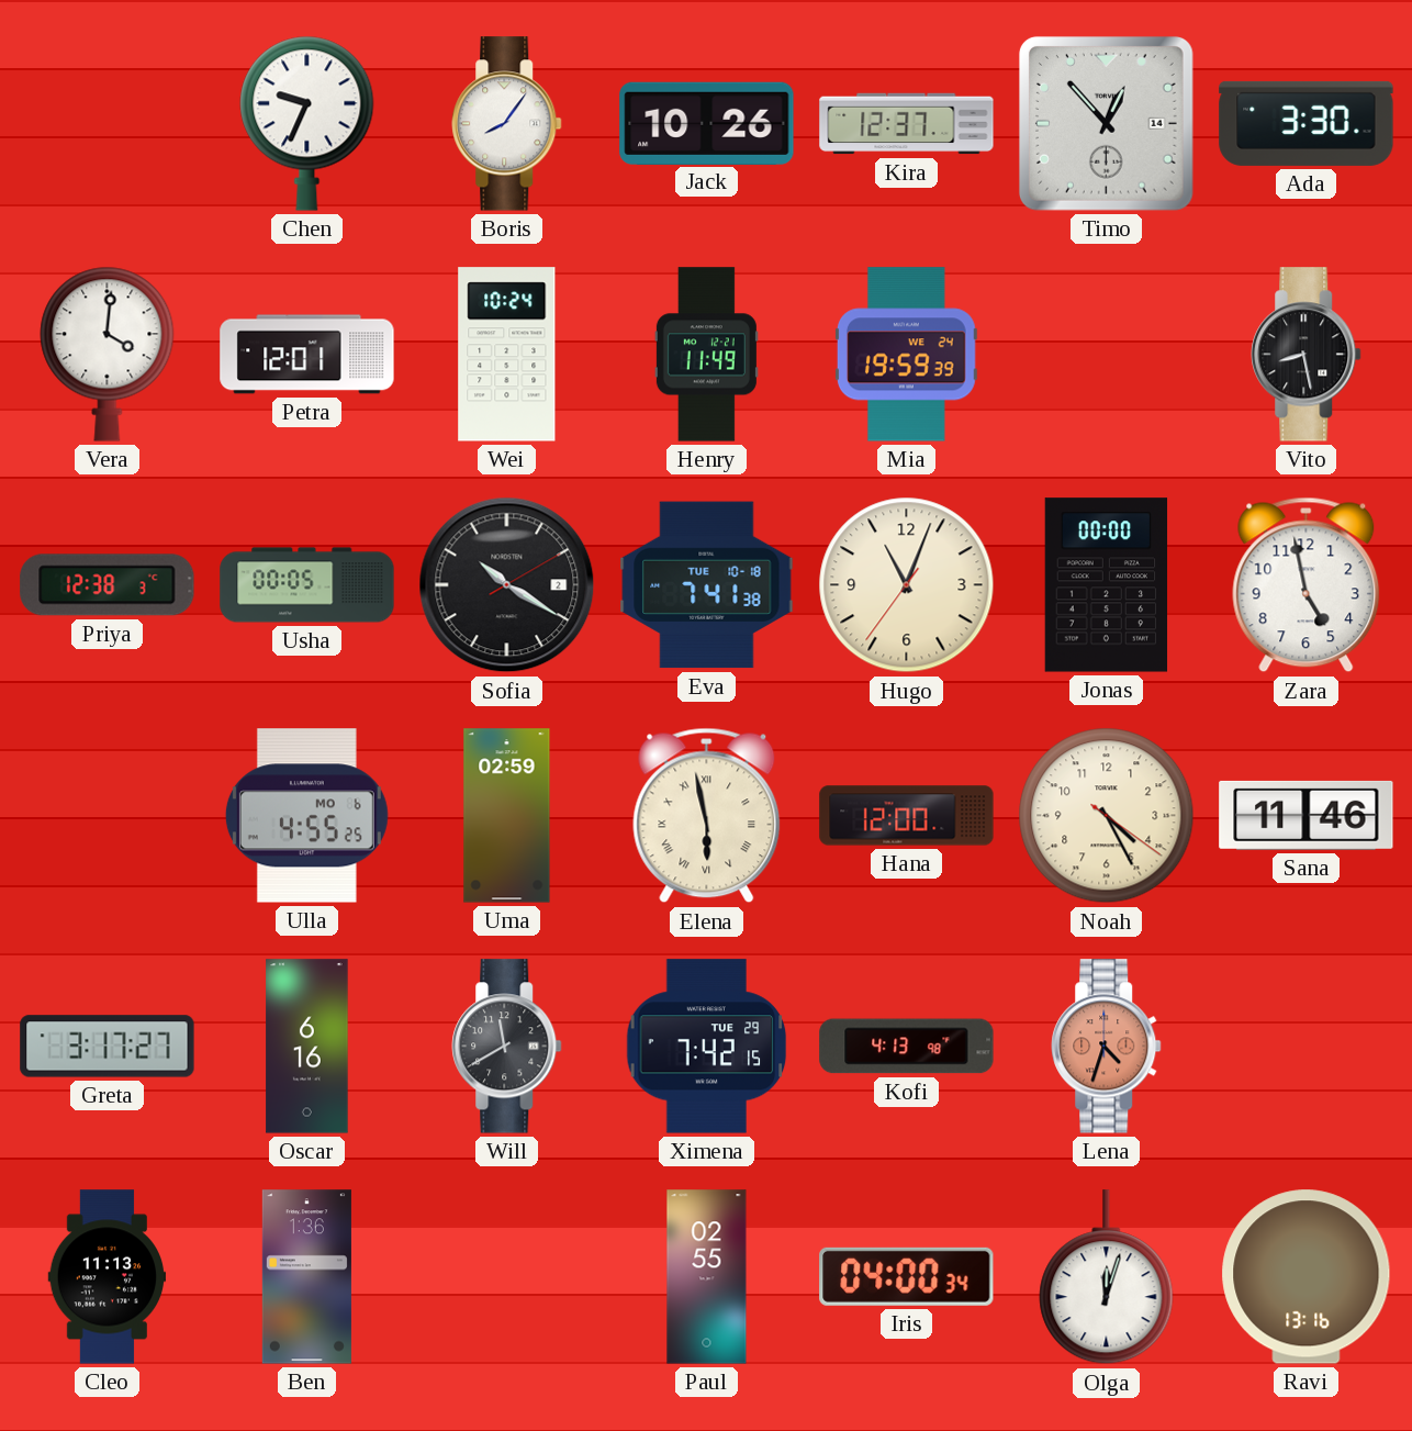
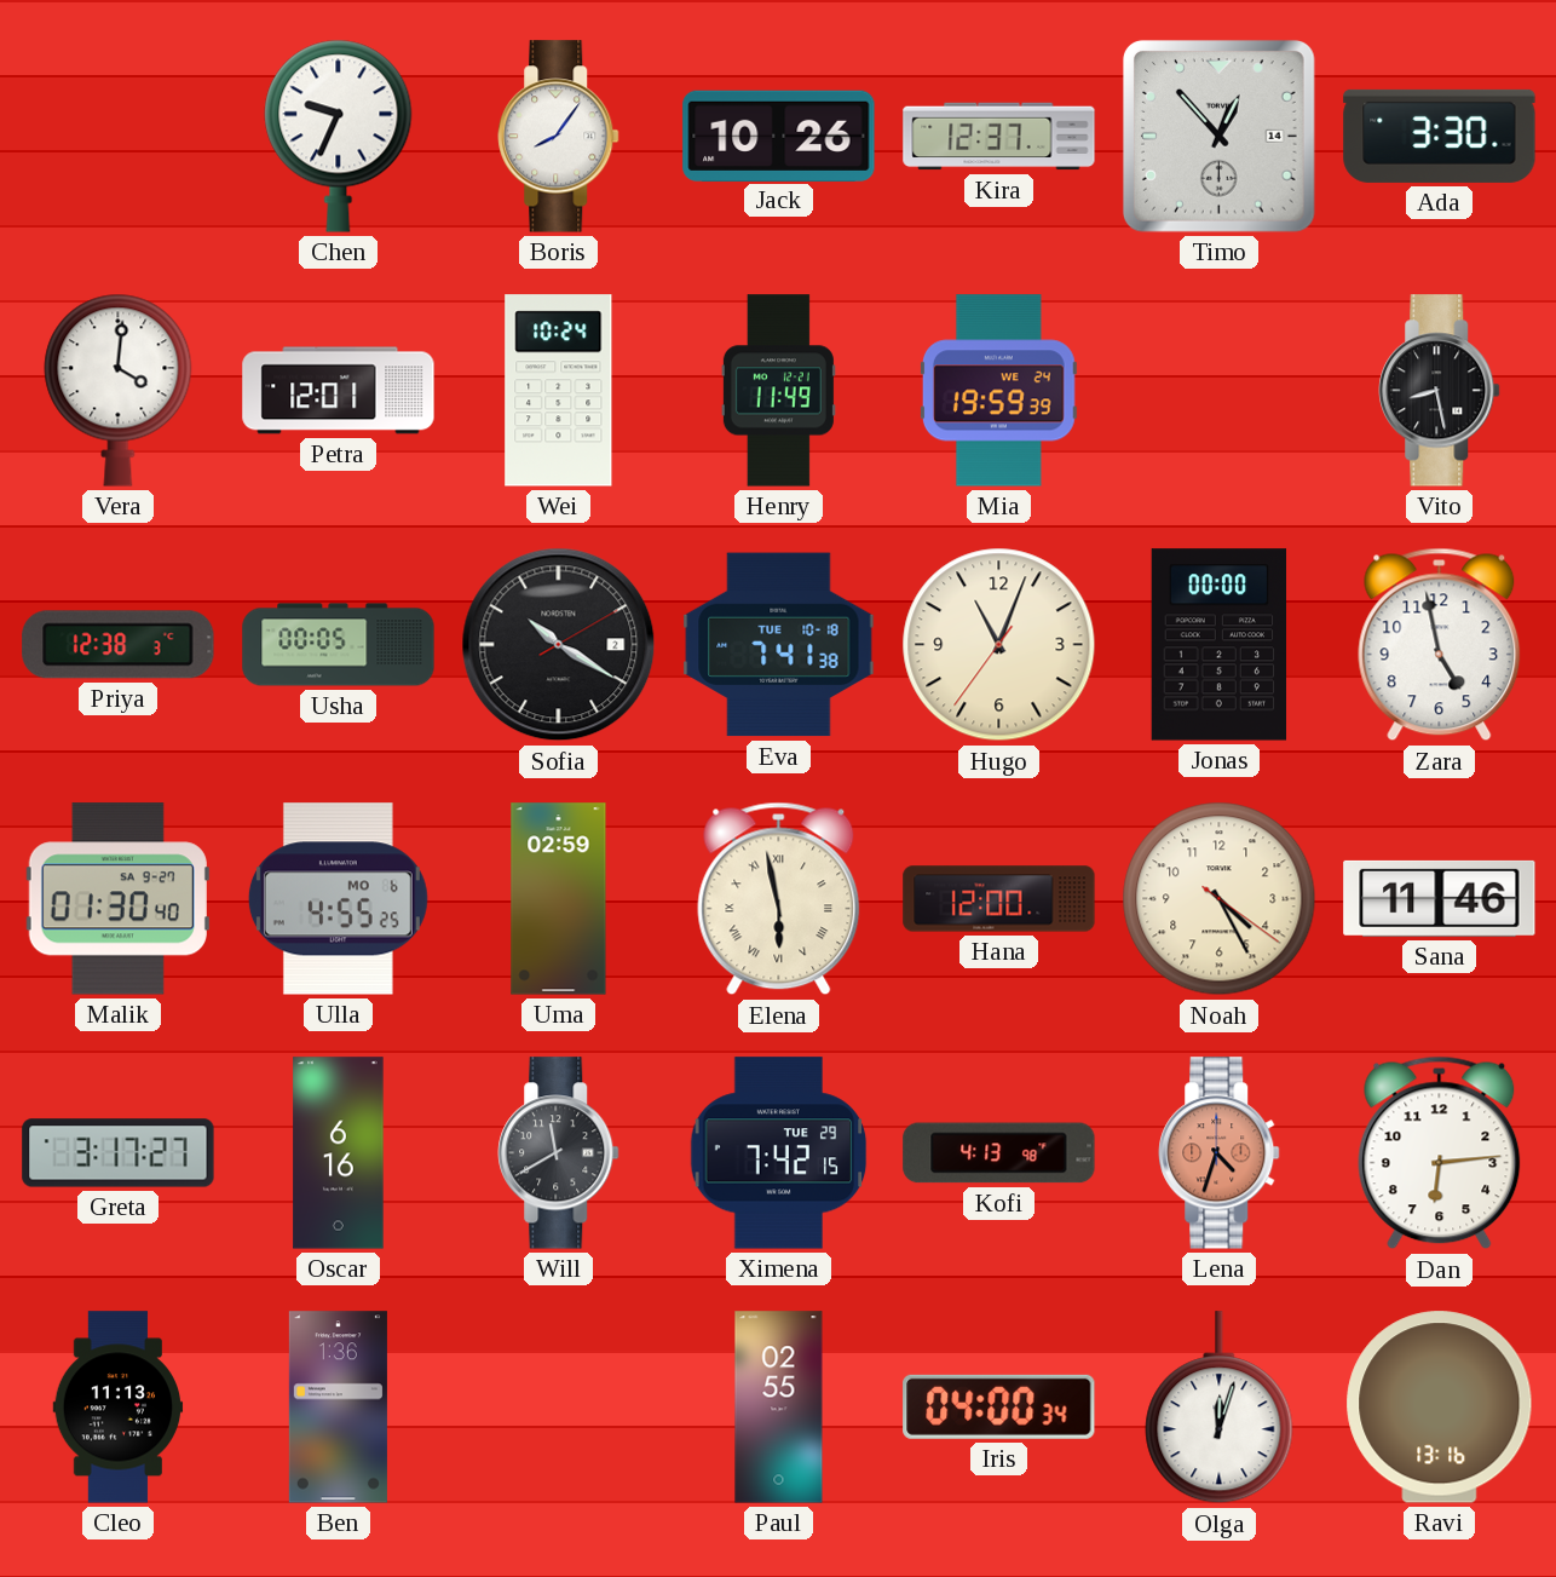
Malik: none -> 01:30
Dan: none -> 6:14
